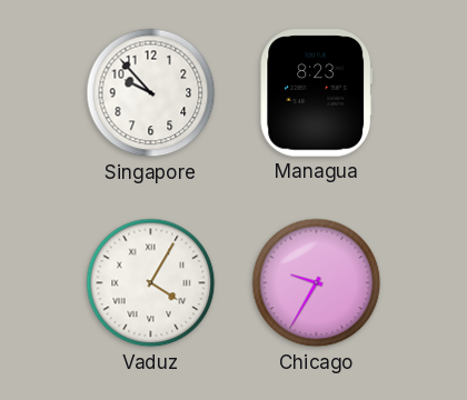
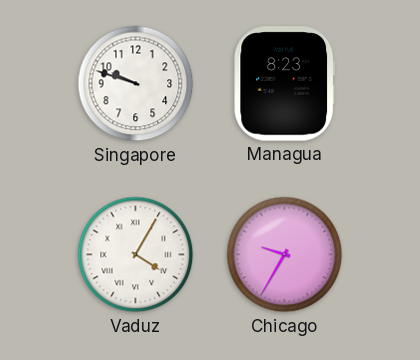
Singapore: 9:53 -> 9:48
